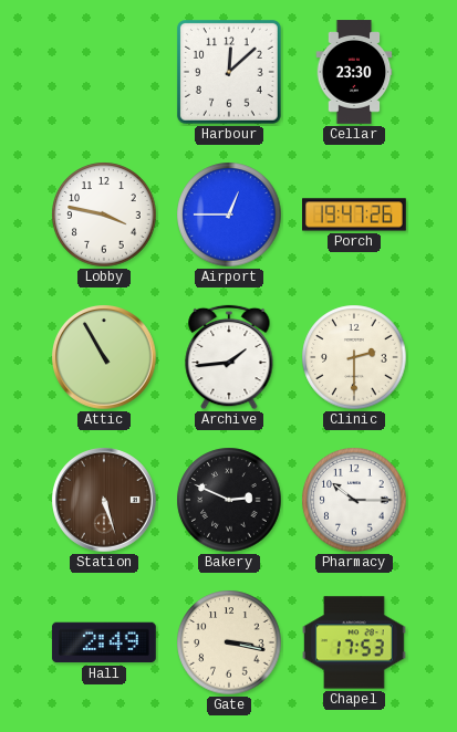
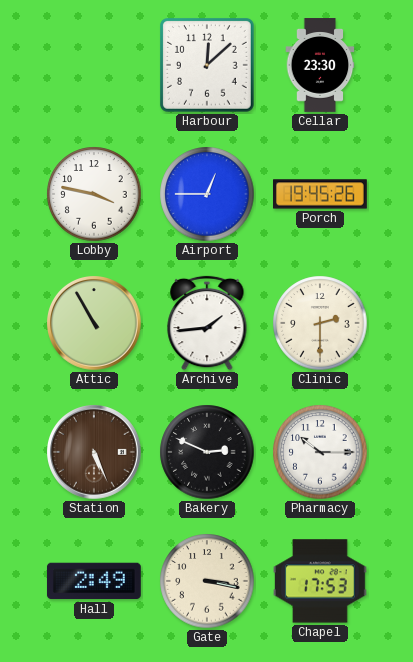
Porch: 19:47 -> 19:45
Station: 5:27 -> 5:26
